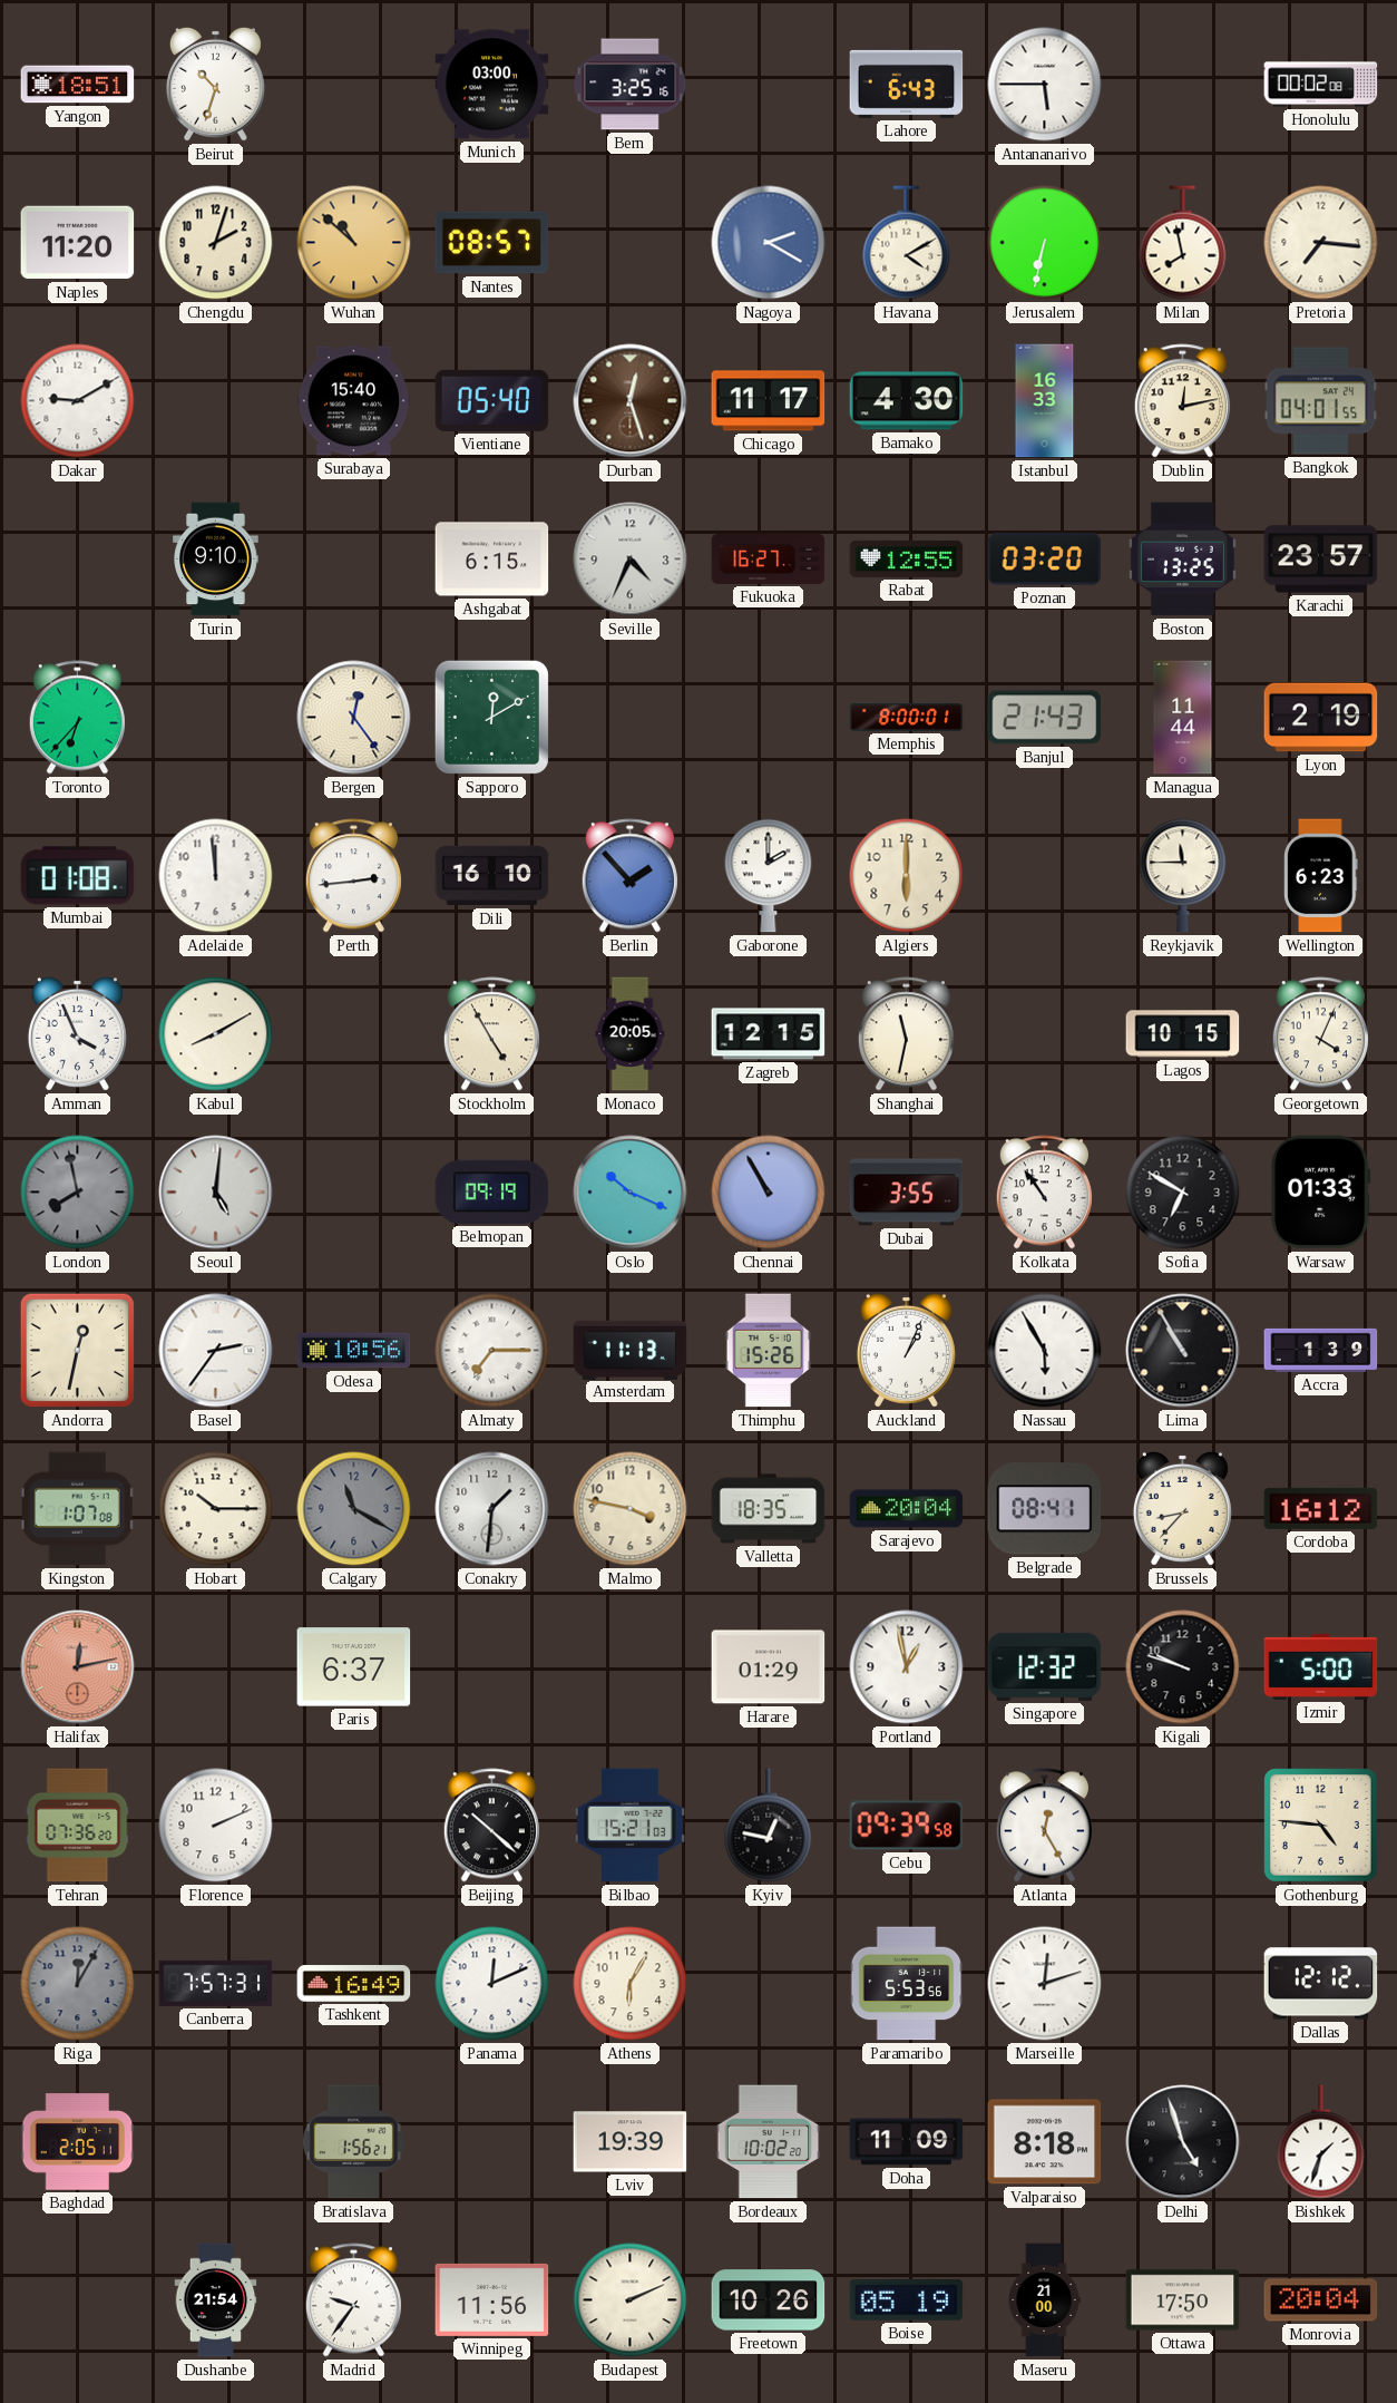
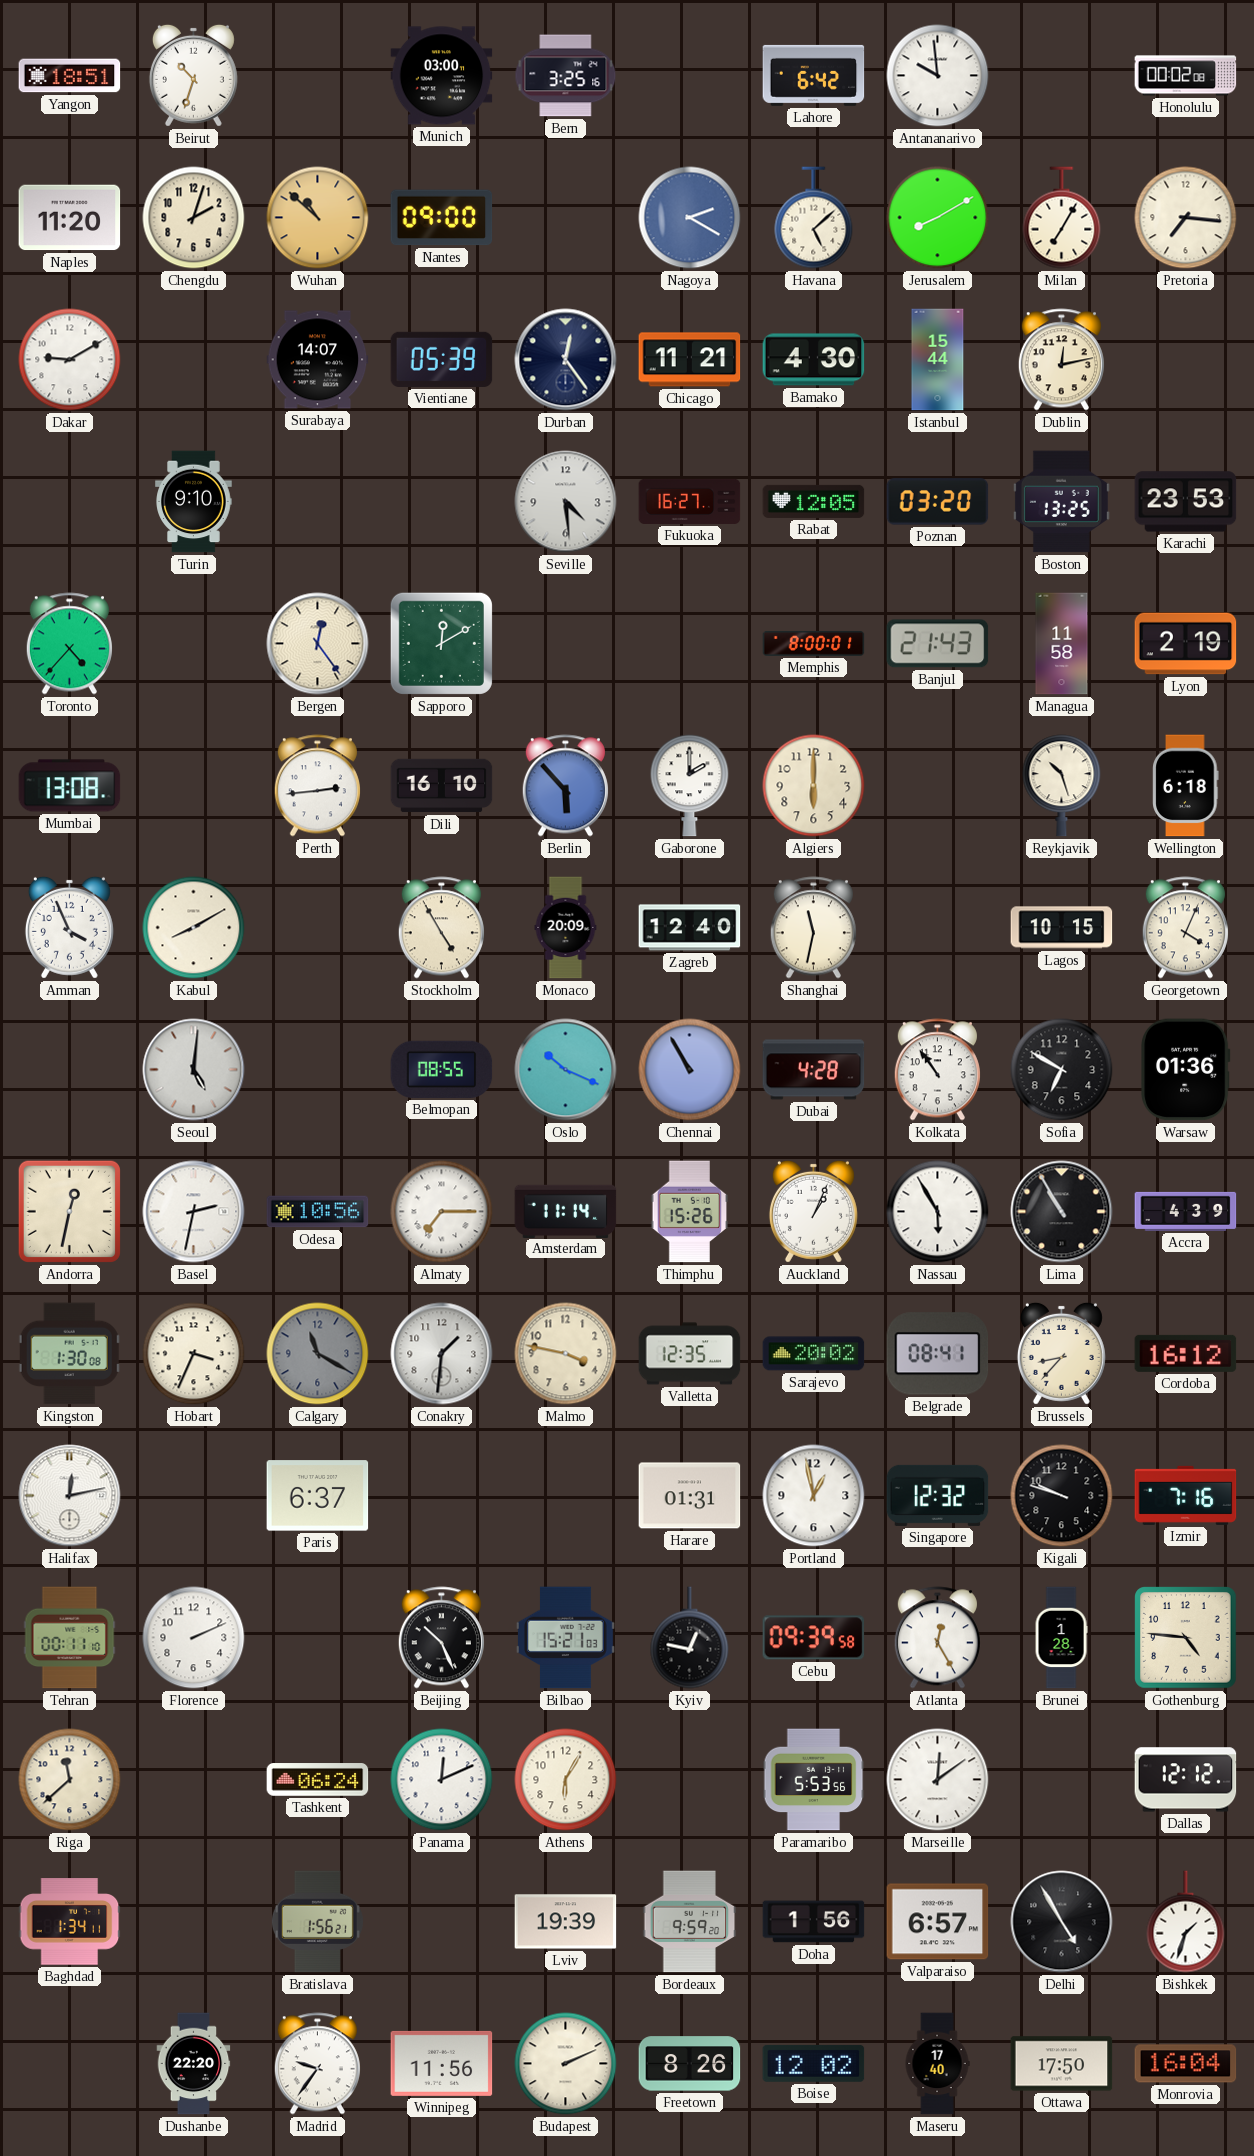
Lahore: 6:43 -> 6:42
Antananarivo: 5:45 -> 9:59
Nantes: 08:57 -> 09:00
Havana: 4:10 -> 5:08
Jerusalem: 6:32 -> 8:10
Milan: 7:58 -> 7:05
Surabaya: 15:40 -> 14:07
Vientiane: 05:40 -> 05:39
Durban: 12:27 -> 12:24
Durban dial: brown -> navy
Chicago: 11:17 -> 11:21
Istanbul: 16:33 -> 15:44
Bangkok: 04:01 -> none
Ashgabat: 6:15 -> none
Seville: 4:34 -> 4:29
Rabat: 12:55 -> 12:05
Karachi: 23:57 -> 23:53
Toronto: 6:37 -> 4:37
Managua: 11:44 -> 11:58
Mumbai: 01:08 -> 13:08
Adelaide: 11:59 -> none
Berlin: 1:53 -> 5:53
Reykjavik: 11:45 -> 10:27
Wellington: 6:23 -> 6:18
Monaco: 20:05 -> 20:09
Zagreb: 12:15 -> 12:40
London: 7:58 -> none
Belmopan: 09:19 -> 08:55
Dubai: 3:55 -> 4:28
Warsaw: 01:33 -> 01:36
Basel: 2:36 -> 2:32
Amsterdam: 11:13 -> 11:14
Accra: 1:39 -> 4:39
Kingston: 1:07 -> 1:30
Hobart: 10:15 -> 3:34
Valletta: 18:35 -> 12:35
Sarajevo: 20:04 -> 20:02
Halifax dial: salmon -> white
Harare: 01:29 -> 01:31
Izmir: 5:00 -> 7:16
Tehran: 07:36 -> 00:11
Beijing: 10:22 -> 10:26
Brunei: none -> 1:28
Riga: 12:05 -> 11:38
Riga dial: grey -> cream
Canberra: 7:57 -> none
Tashkent: 16:49 -> 06:24
Marseille: 12:12 -> 12:09
Baghdad: 2:05 -> 1:34
Bordeaux: 10:02 -> 9:59
Doha: 11:09 -> 1:56
Valparaiso: 8:18 -> 6:57
Delhi: 4:57 -> 4:55
Dushanbe: 21:54 -> 22:20
Freetown: 10:26 -> 8:26
Boise: 05:19 -> 12:02
Maseru: 21:00 -> 17:40
Monrovia: 20:04 -> 16:04
